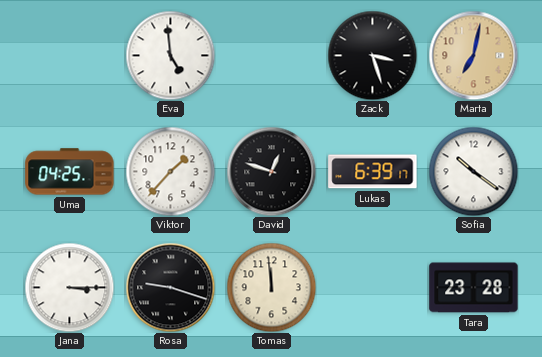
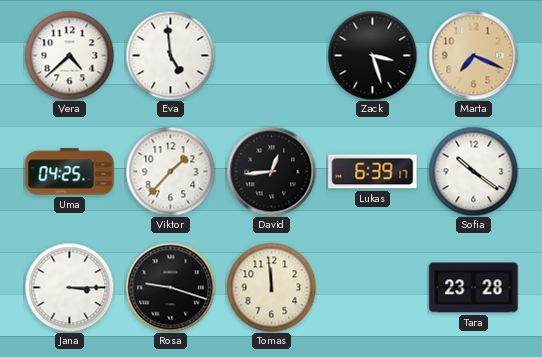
Vera: none -> 4:38
Marta: 7:02 -> 7:19
David: 12:48 -> 12:44
